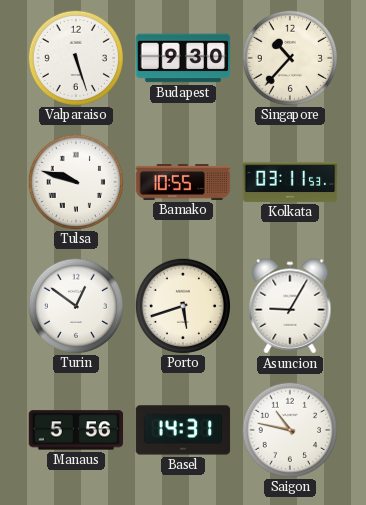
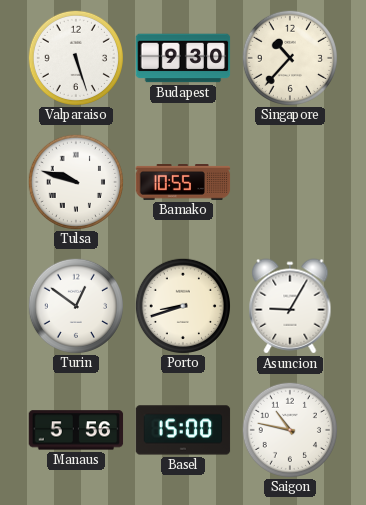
Kolkata: 03:11 -> none
Porto: 5:42 -> 8:42
Basel: 14:31 -> 15:00
